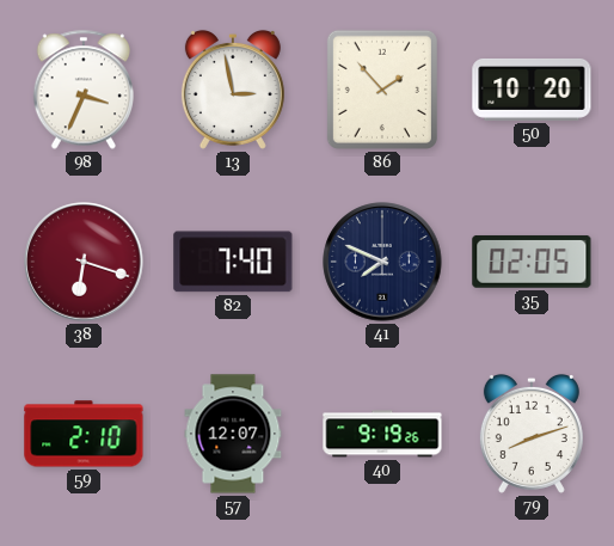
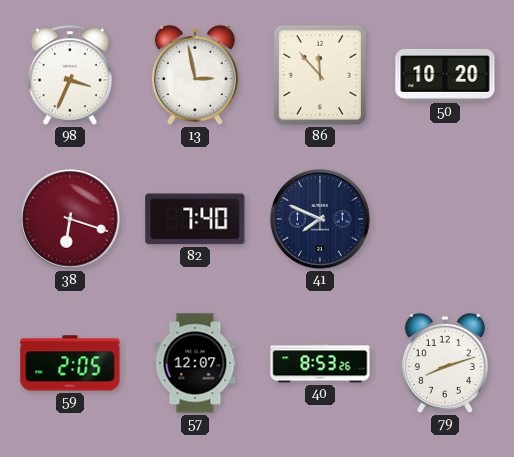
86: 1:53 -> 11:53
35: 02:05 -> none
59: 2:10 -> 2:05
40: 9:19 -> 8:53
